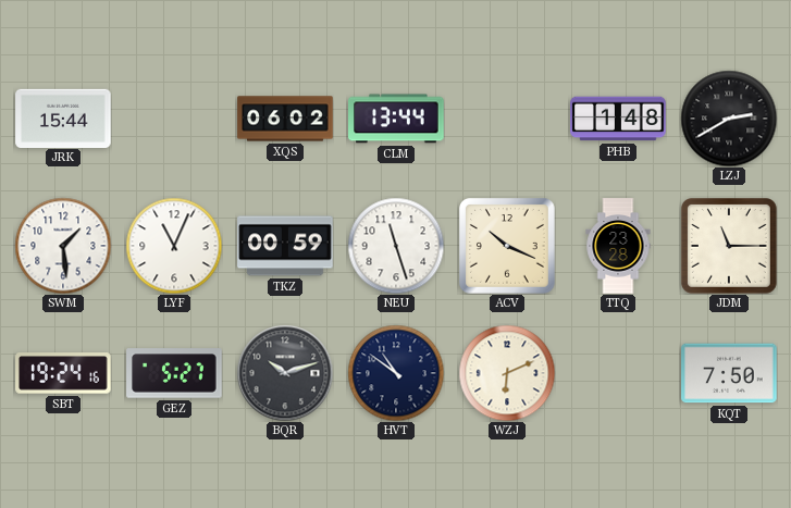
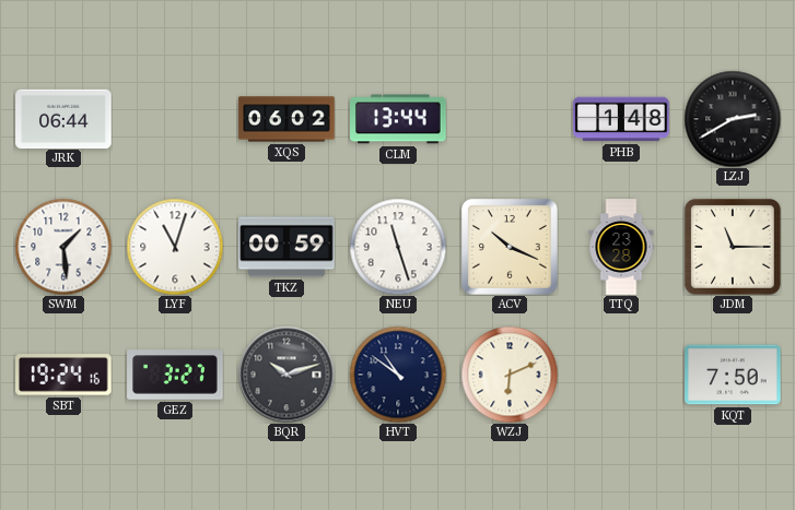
JRK: 15:44 -> 06:44
LYF: 11:04 -> 11:03
GEZ: 5:27 -> 3:27
